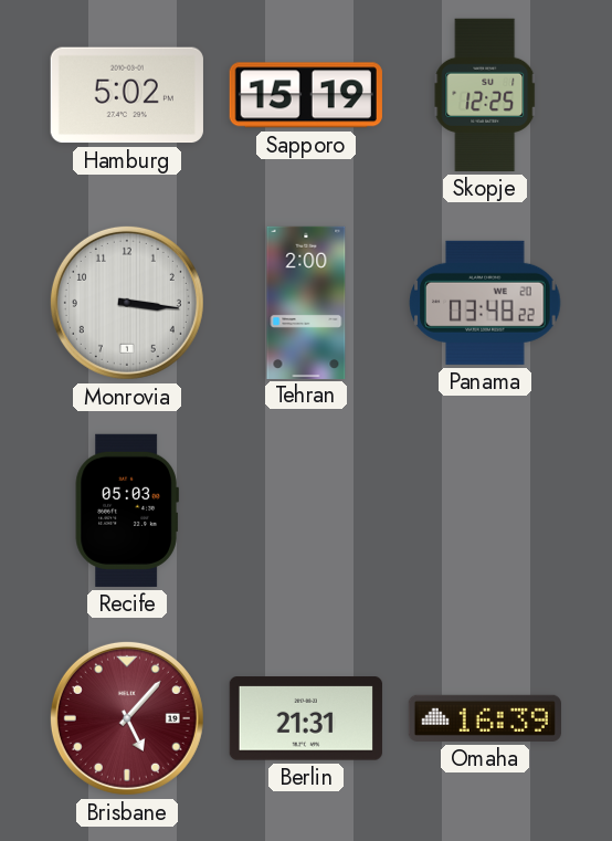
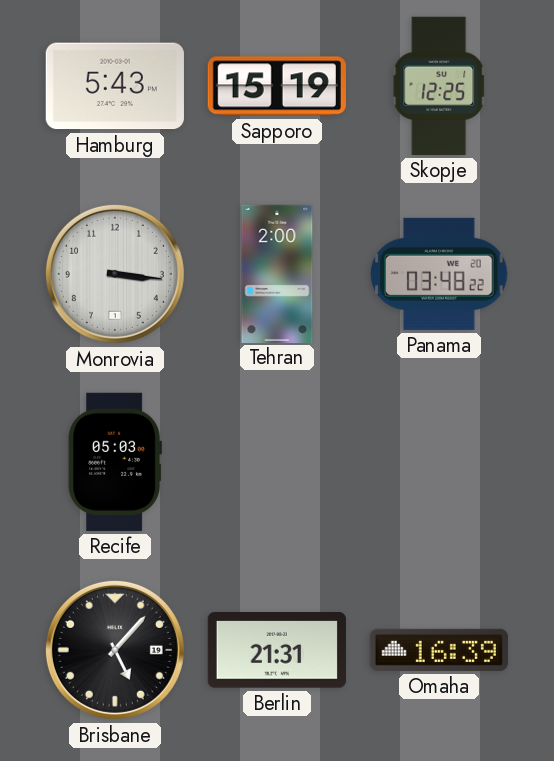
Hamburg: 5:02 -> 5:43
Brisbane dial: burgundy -> black
